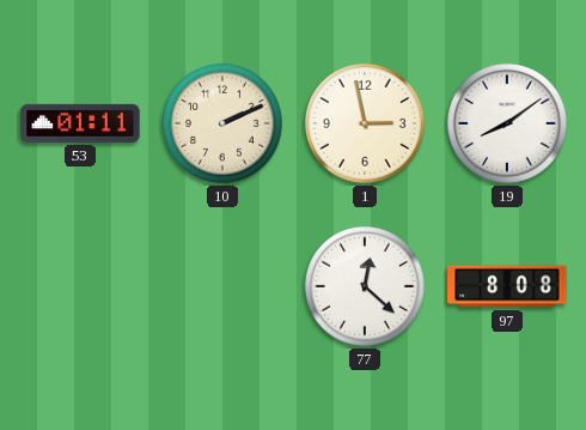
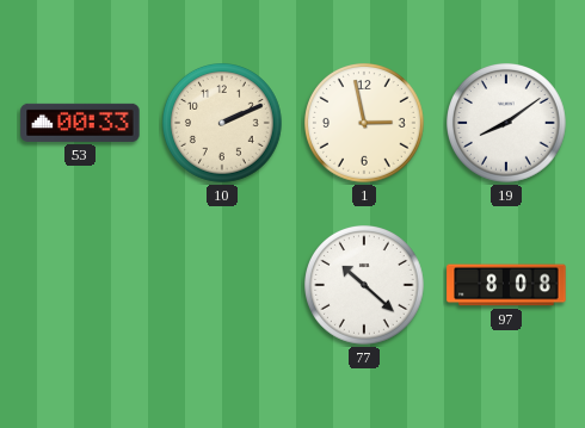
53: 01:11 -> 00:33
77: 12:22 -> 10:22
